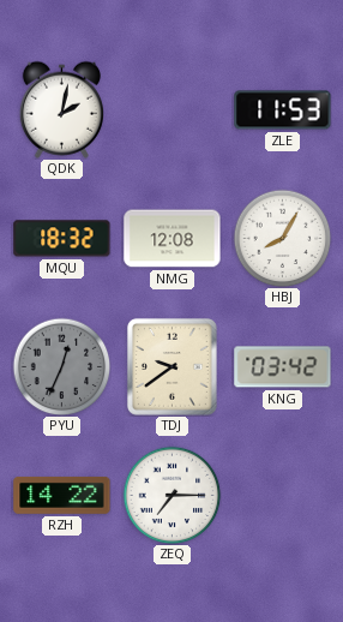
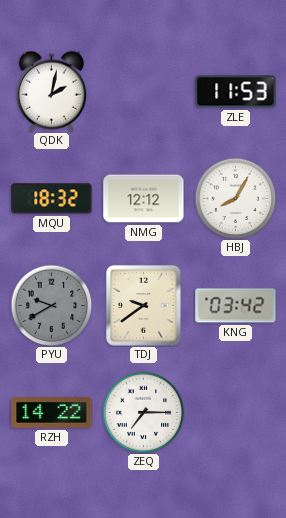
NMG: 12:08 -> 12:12
PYU: 12:34 -> 9:40
